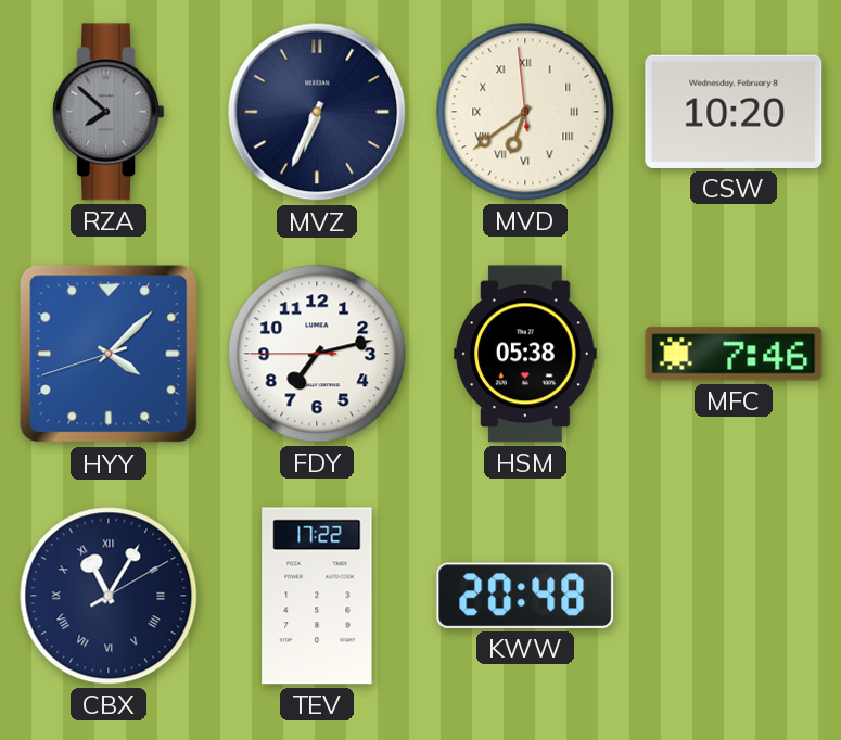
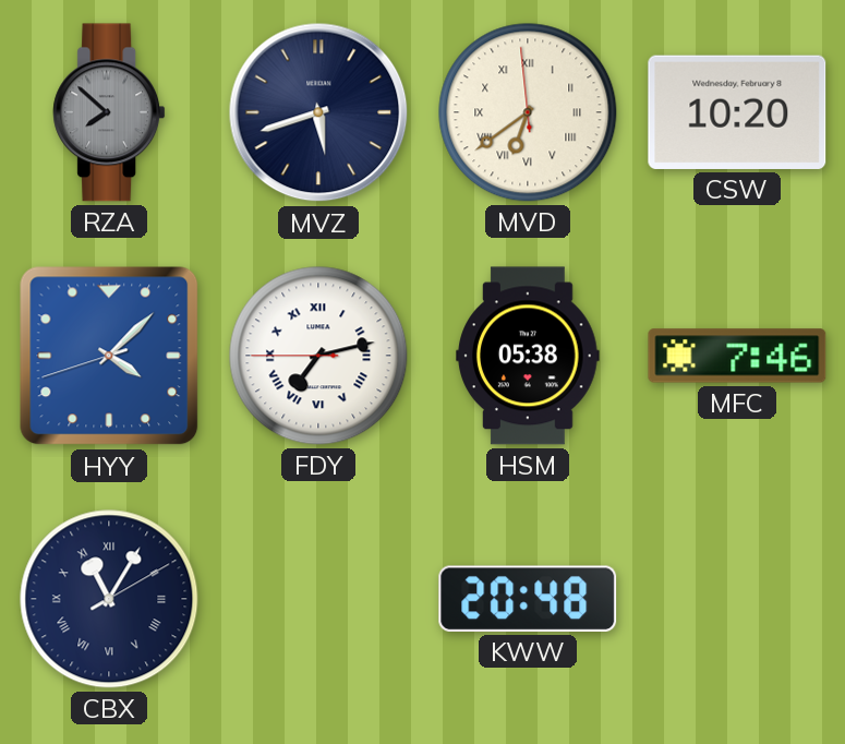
MVZ: 6:34 -> 5:42
FDY numerals: Arabic -> Roman
TEV: 17:22 -> none
